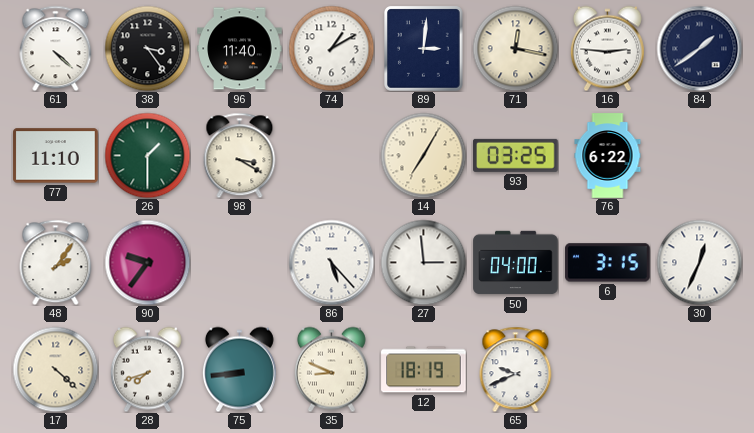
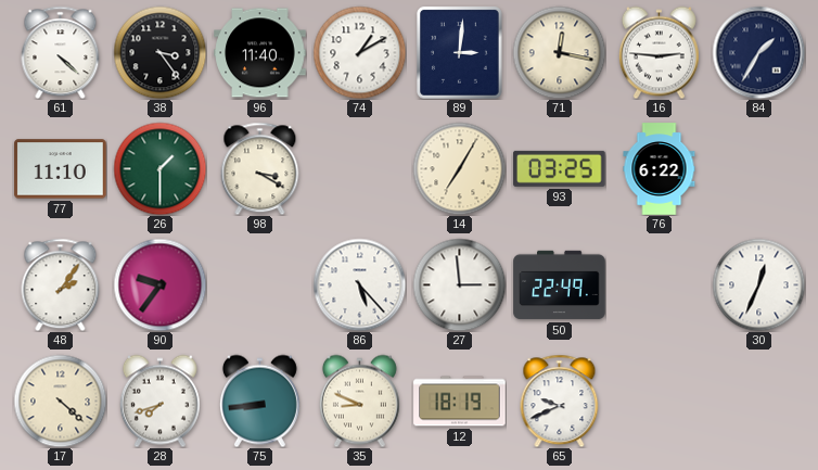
84: 1:39 -> 1:35
50: 04:00 -> 22:49
6: 3:15 -> none
